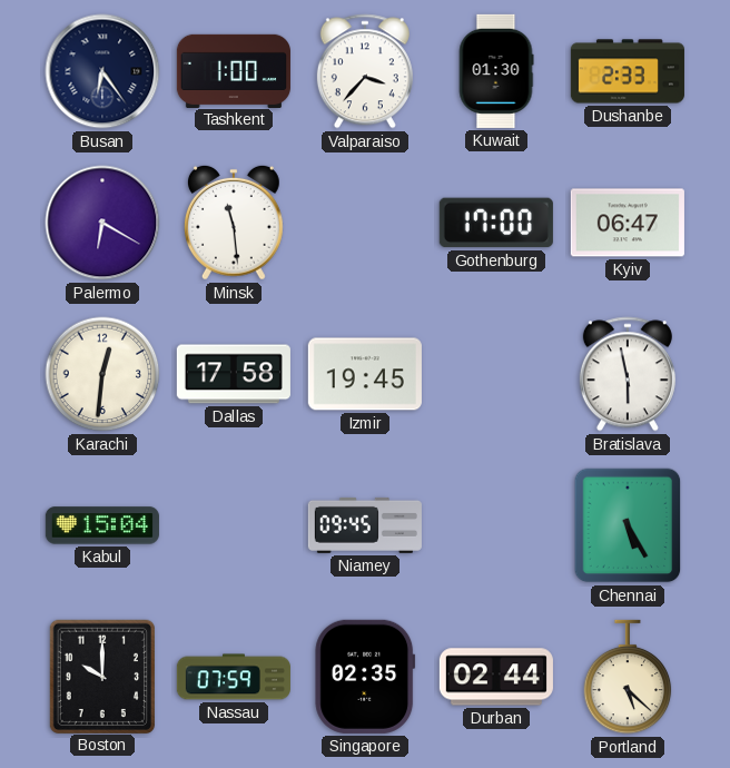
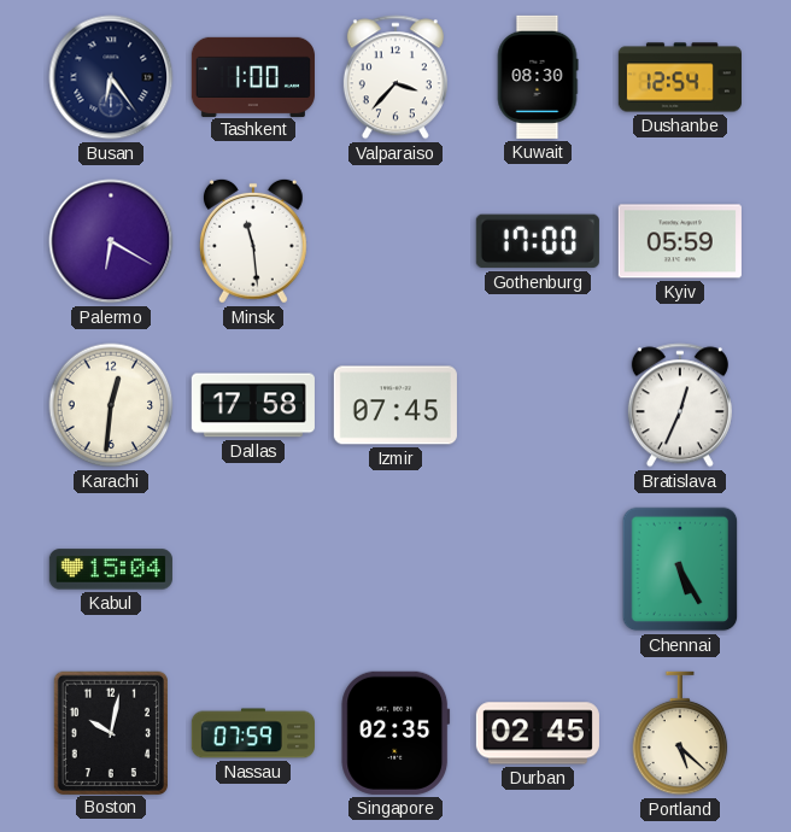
Kuwait: 01:30 -> 08:30
Dushanbe: 2:33 -> 12:54
Kyiv: 06:47 -> 05:59
Izmir: 19:45 -> 07:45
Bratislava: 5:58 -> 12:34
Niamey: 09:45 -> none
Boston: 10:00 -> 10:02
Durban: 02:44 -> 02:45
